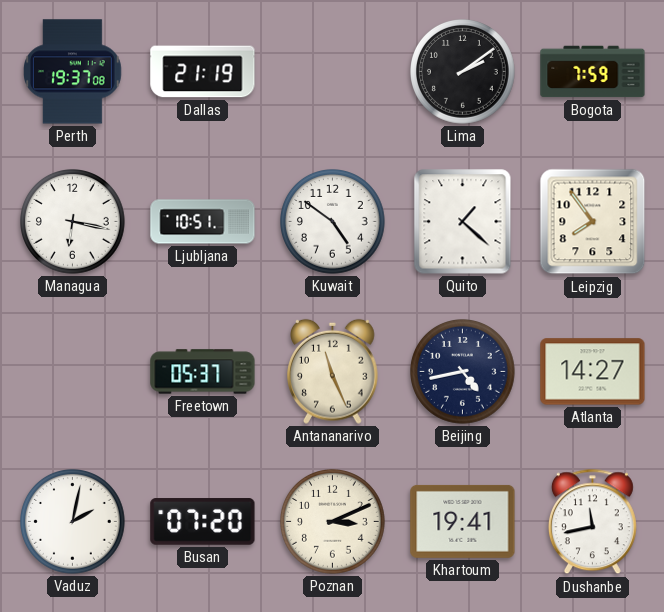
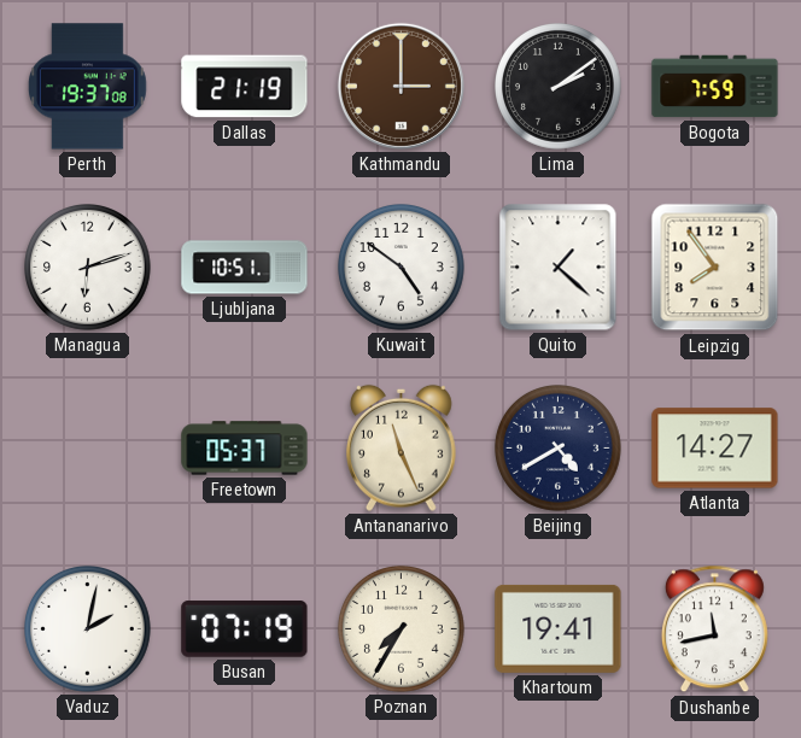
Kathmandu: none -> 3:00
Managua: 6:17 -> 6:12
Beijing: 4:43 -> 4:40
Busan: 07:20 -> 07:19
Poznan: 3:11 -> 7:35
